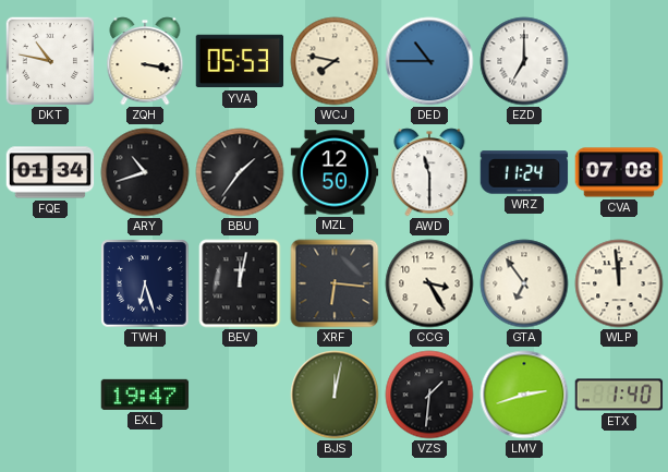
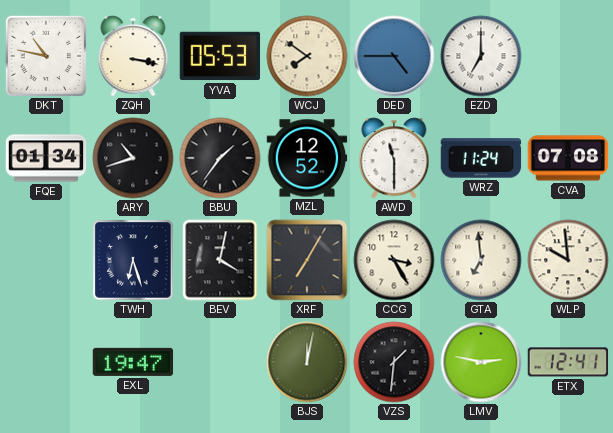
WCJ: 7:47 -> 7:51
DED: 10:45 -> 4:45
MZL: 12:50 -> 12:52
BEV: 12:02 -> 4:02
XRF: 6:16 -> 7:05
GTA: 6:54 -> 6:59
WLP: 11:59 -> 9:59
LMV: 2:42 -> 2:47
ETX: 1:40 -> 12:41
